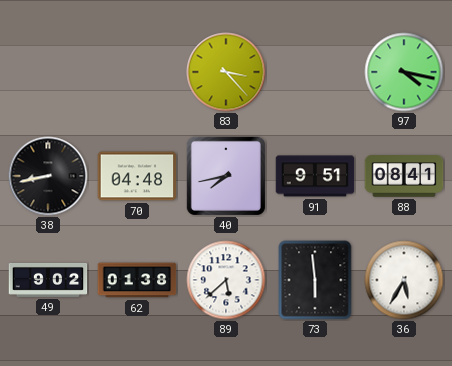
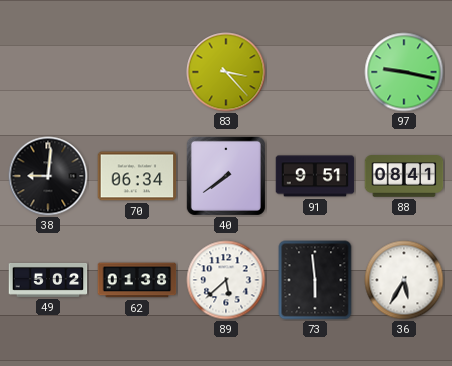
97: 4:17 -> 9:17
38: 8:43 -> 9:01
70: 04:48 -> 06:34
40: 7:43 -> 7:39
49: 9:02 -> 5:02
